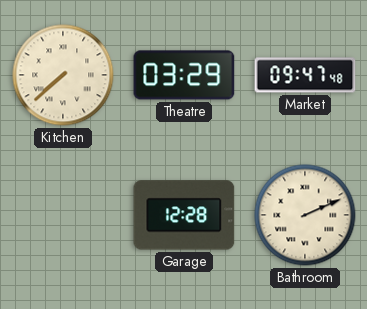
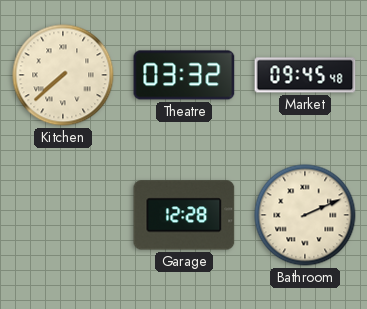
Theatre: 03:29 -> 03:32
Market: 09:47 -> 09:45
